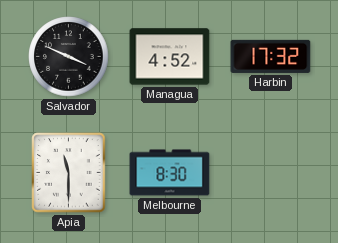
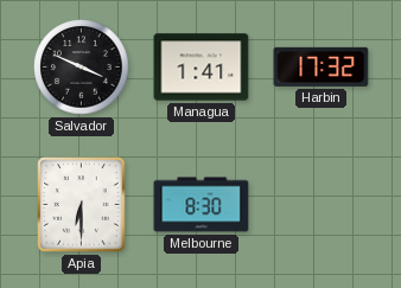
Managua: 4:52 -> 1:41
Apia: 11:30 -> 6:30
